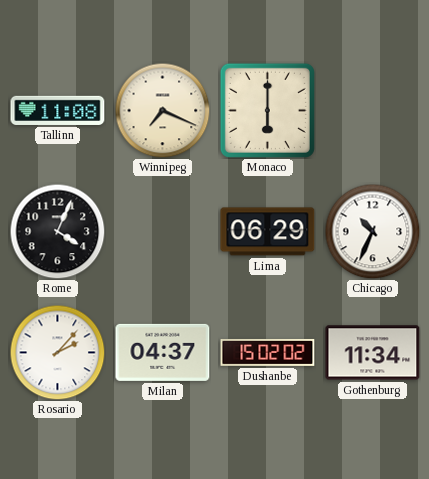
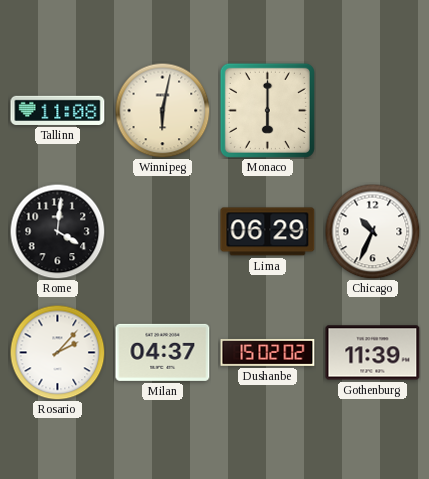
Winnipeg: 7:19 -> 6:02
Rome: 4:04 -> 4:01
Gothenburg: 11:34 -> 11:39
